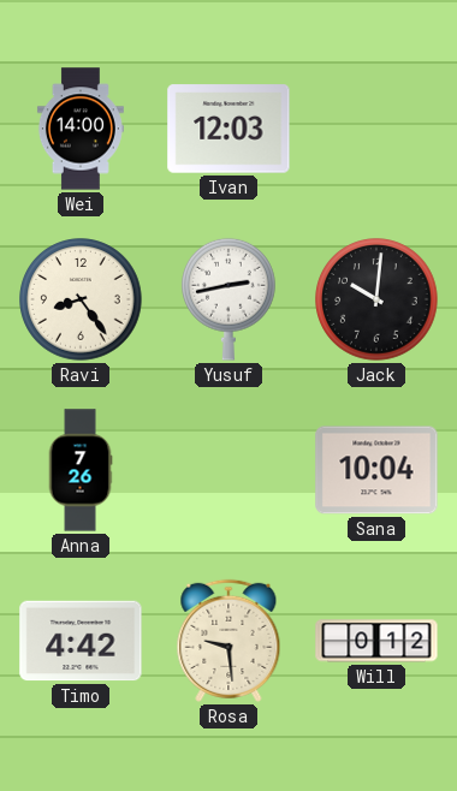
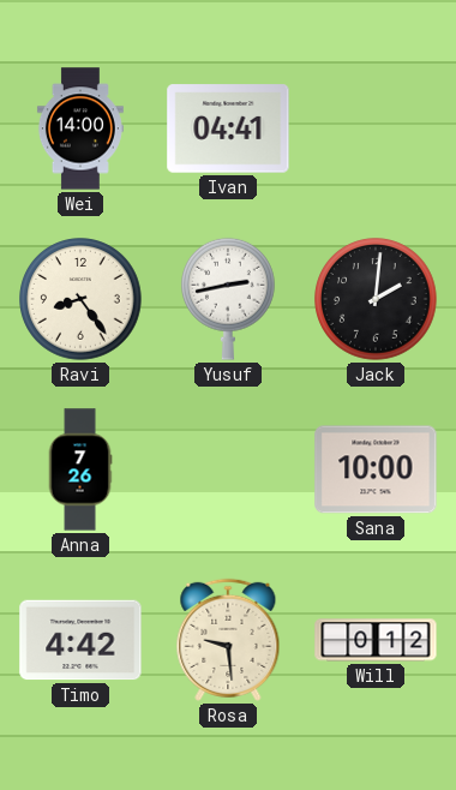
Ivan: 12:03 -> 04:41
Jack: 10:01 -> 2:01
Sana: 10:04 -> 10:00
